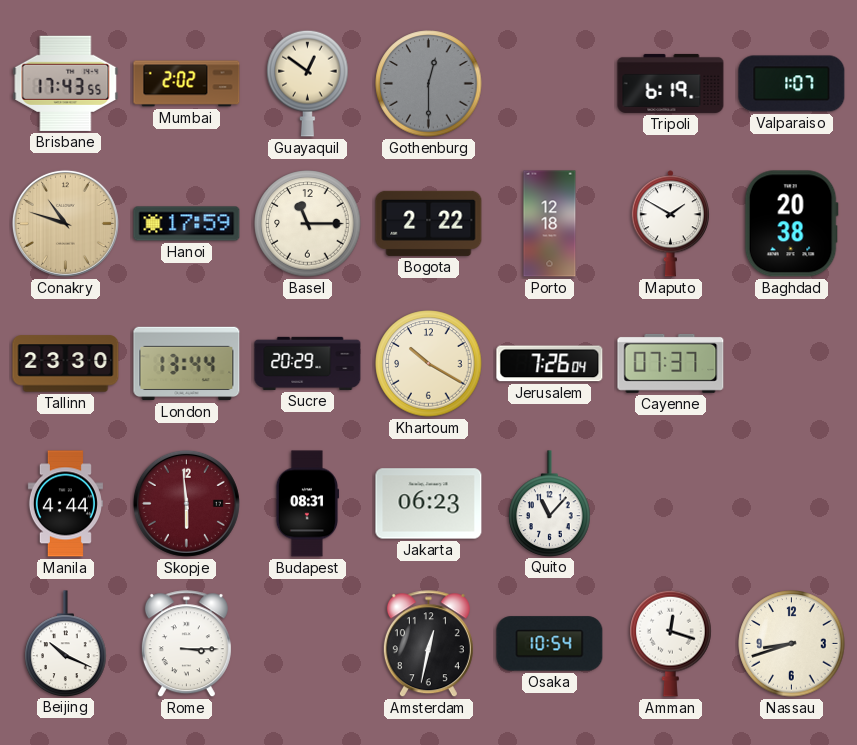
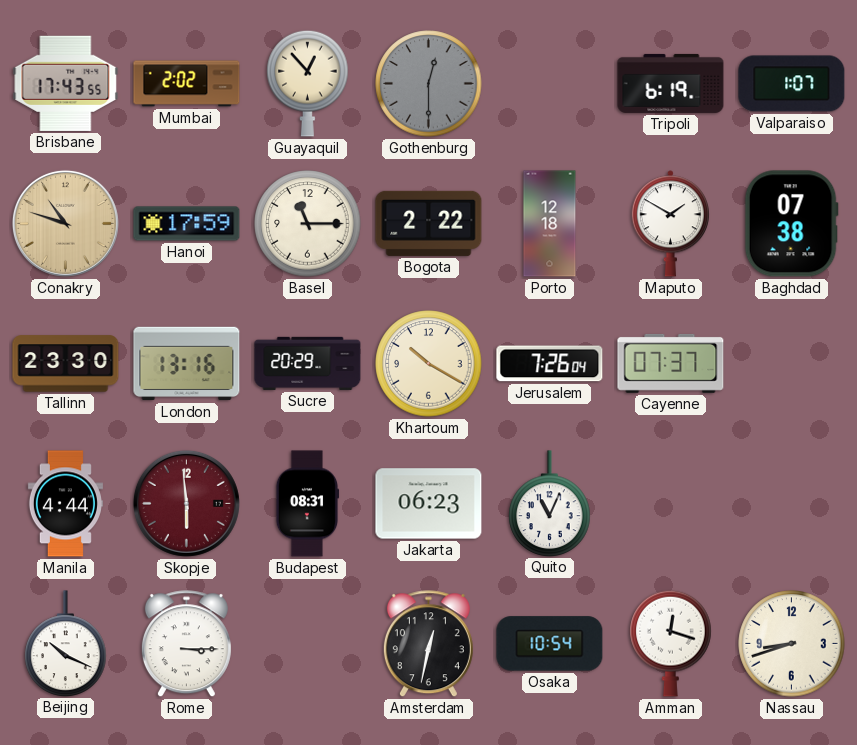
Guayaquil: 12:51 -> 12:53
Baghdad: 20:38 -> 07:38
London: 13:44 -> 13:16
Quito: 11:07 -> 11:04
